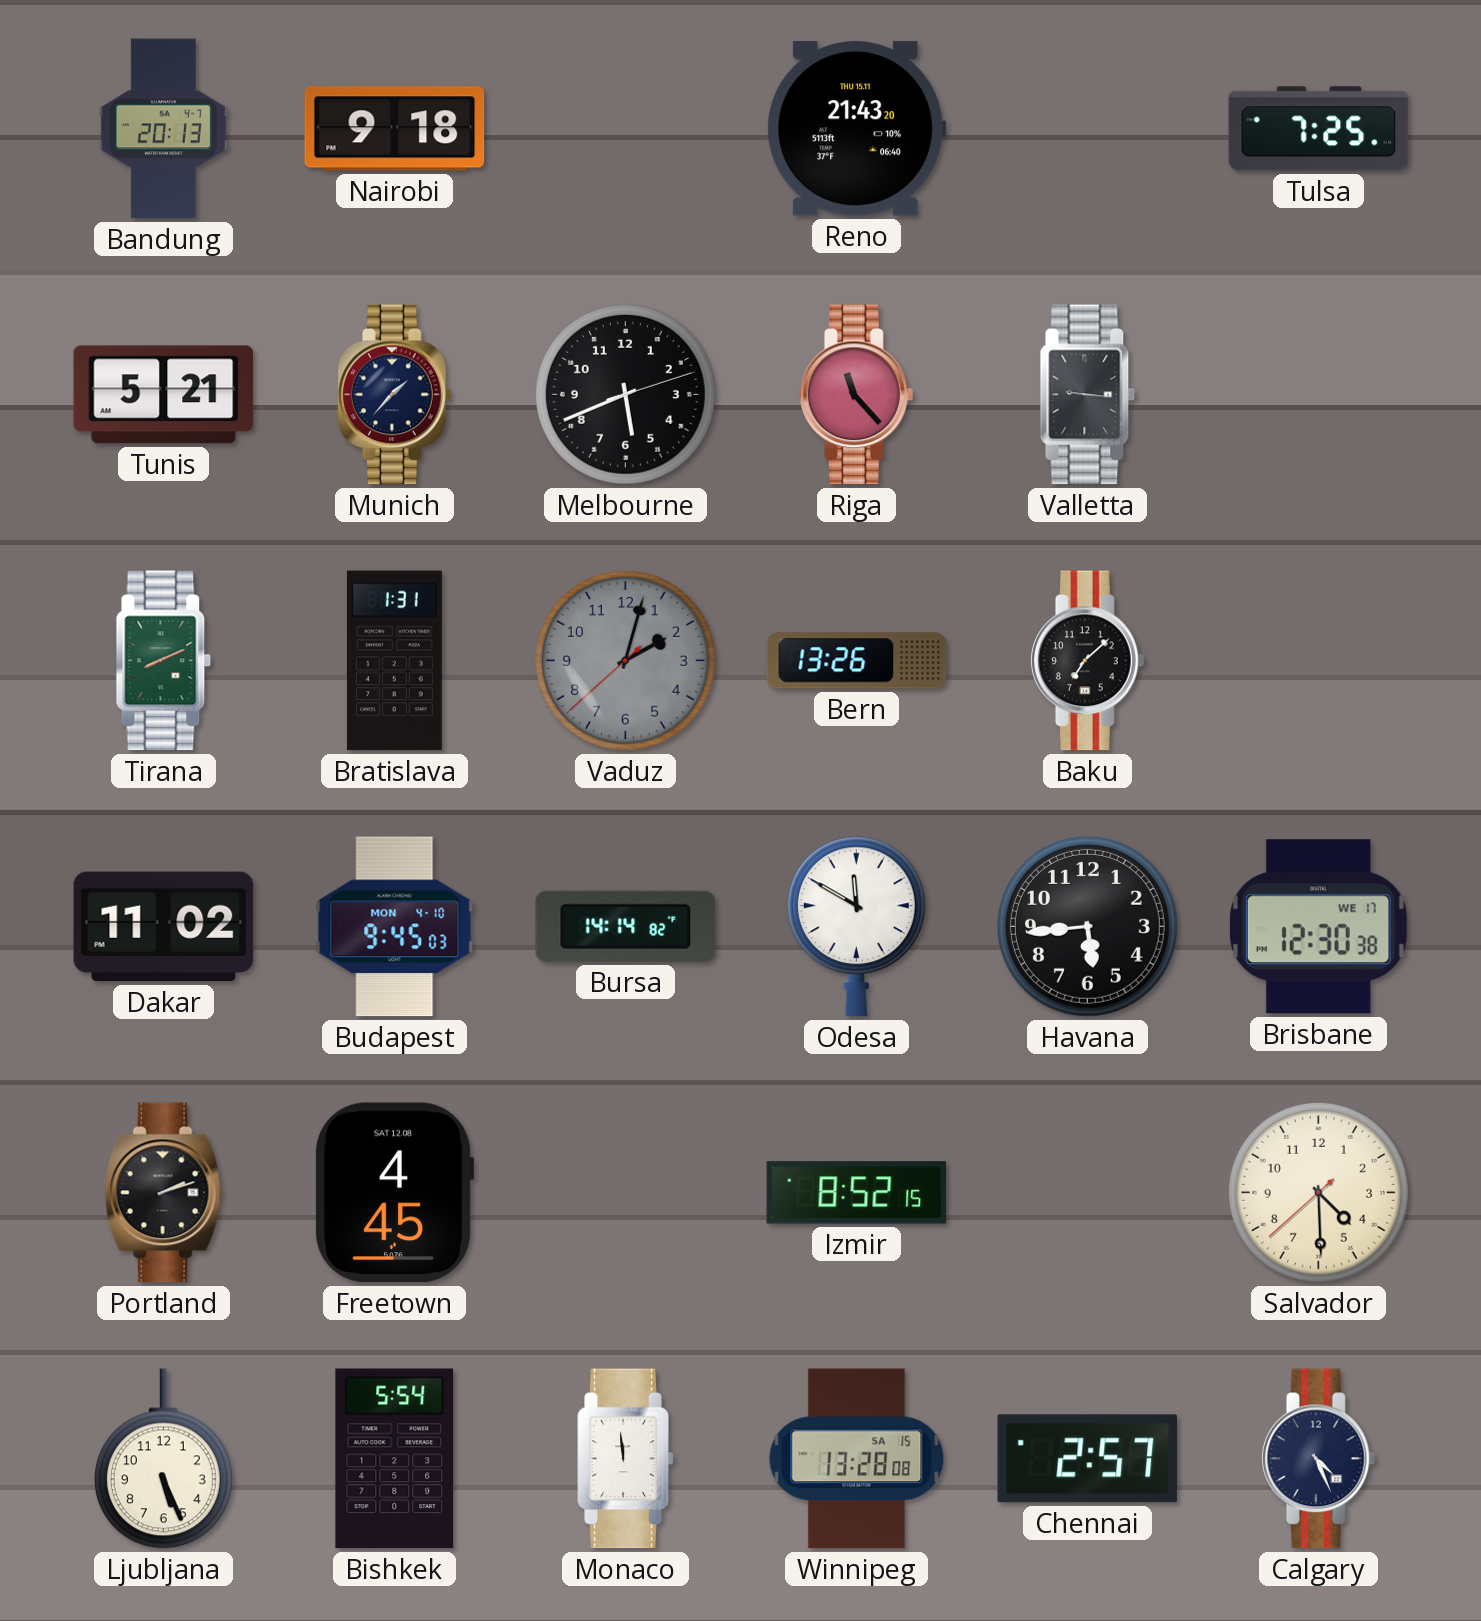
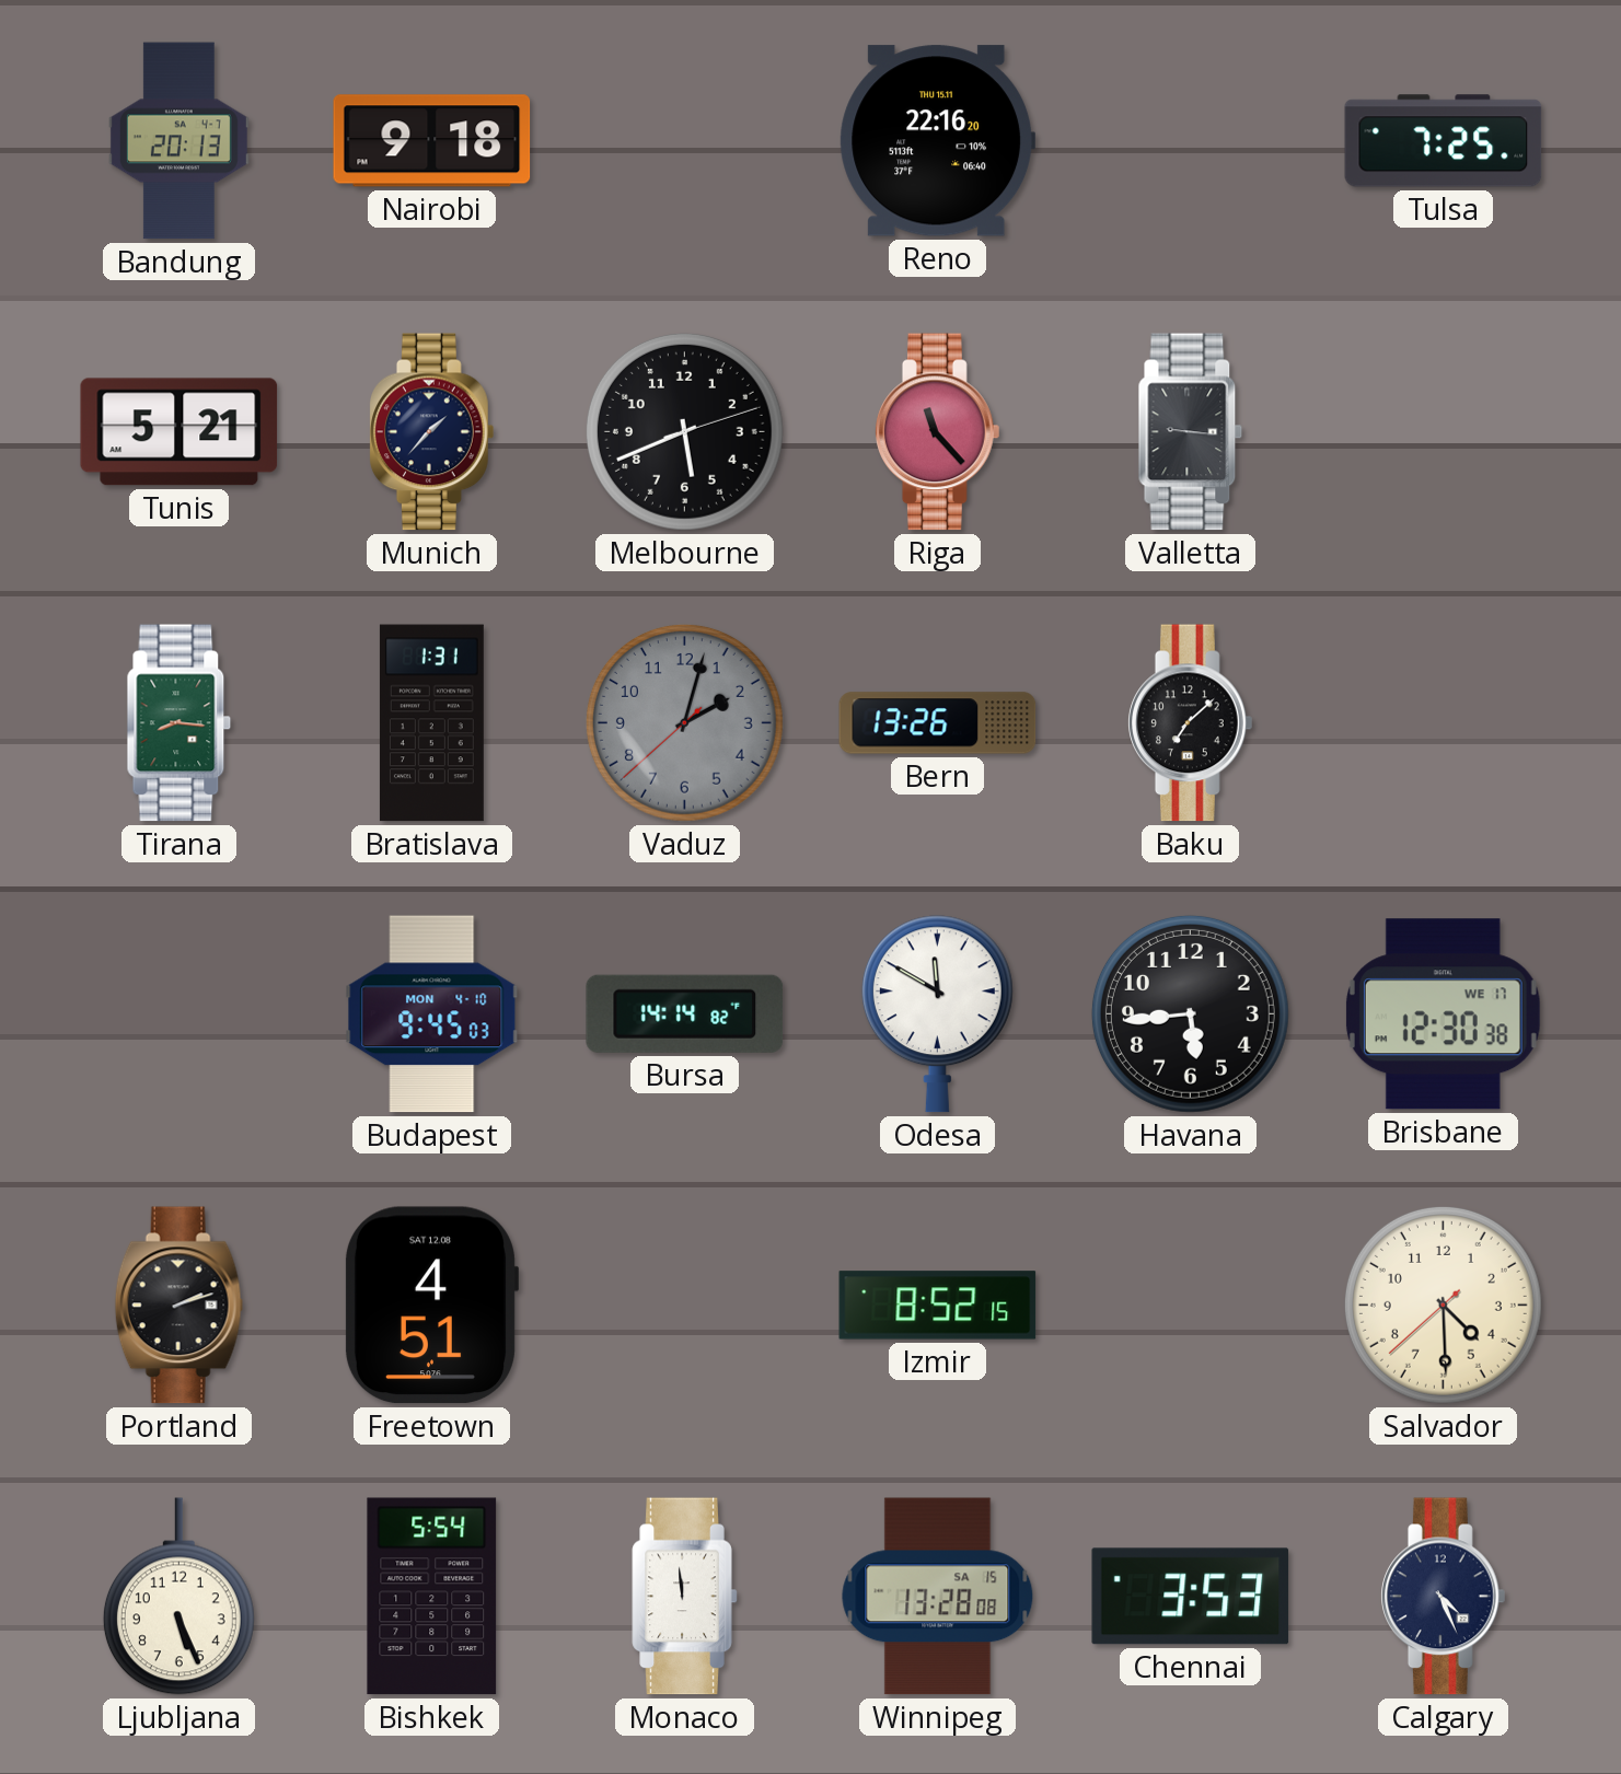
Reno: 21:43 -> 22:16
Tirana: 8:11 -> 8:16
Dakar: 11:02 -> none
Freetown: 4:45 -> 4:51
Chennai: 2:57 -> 3:53
